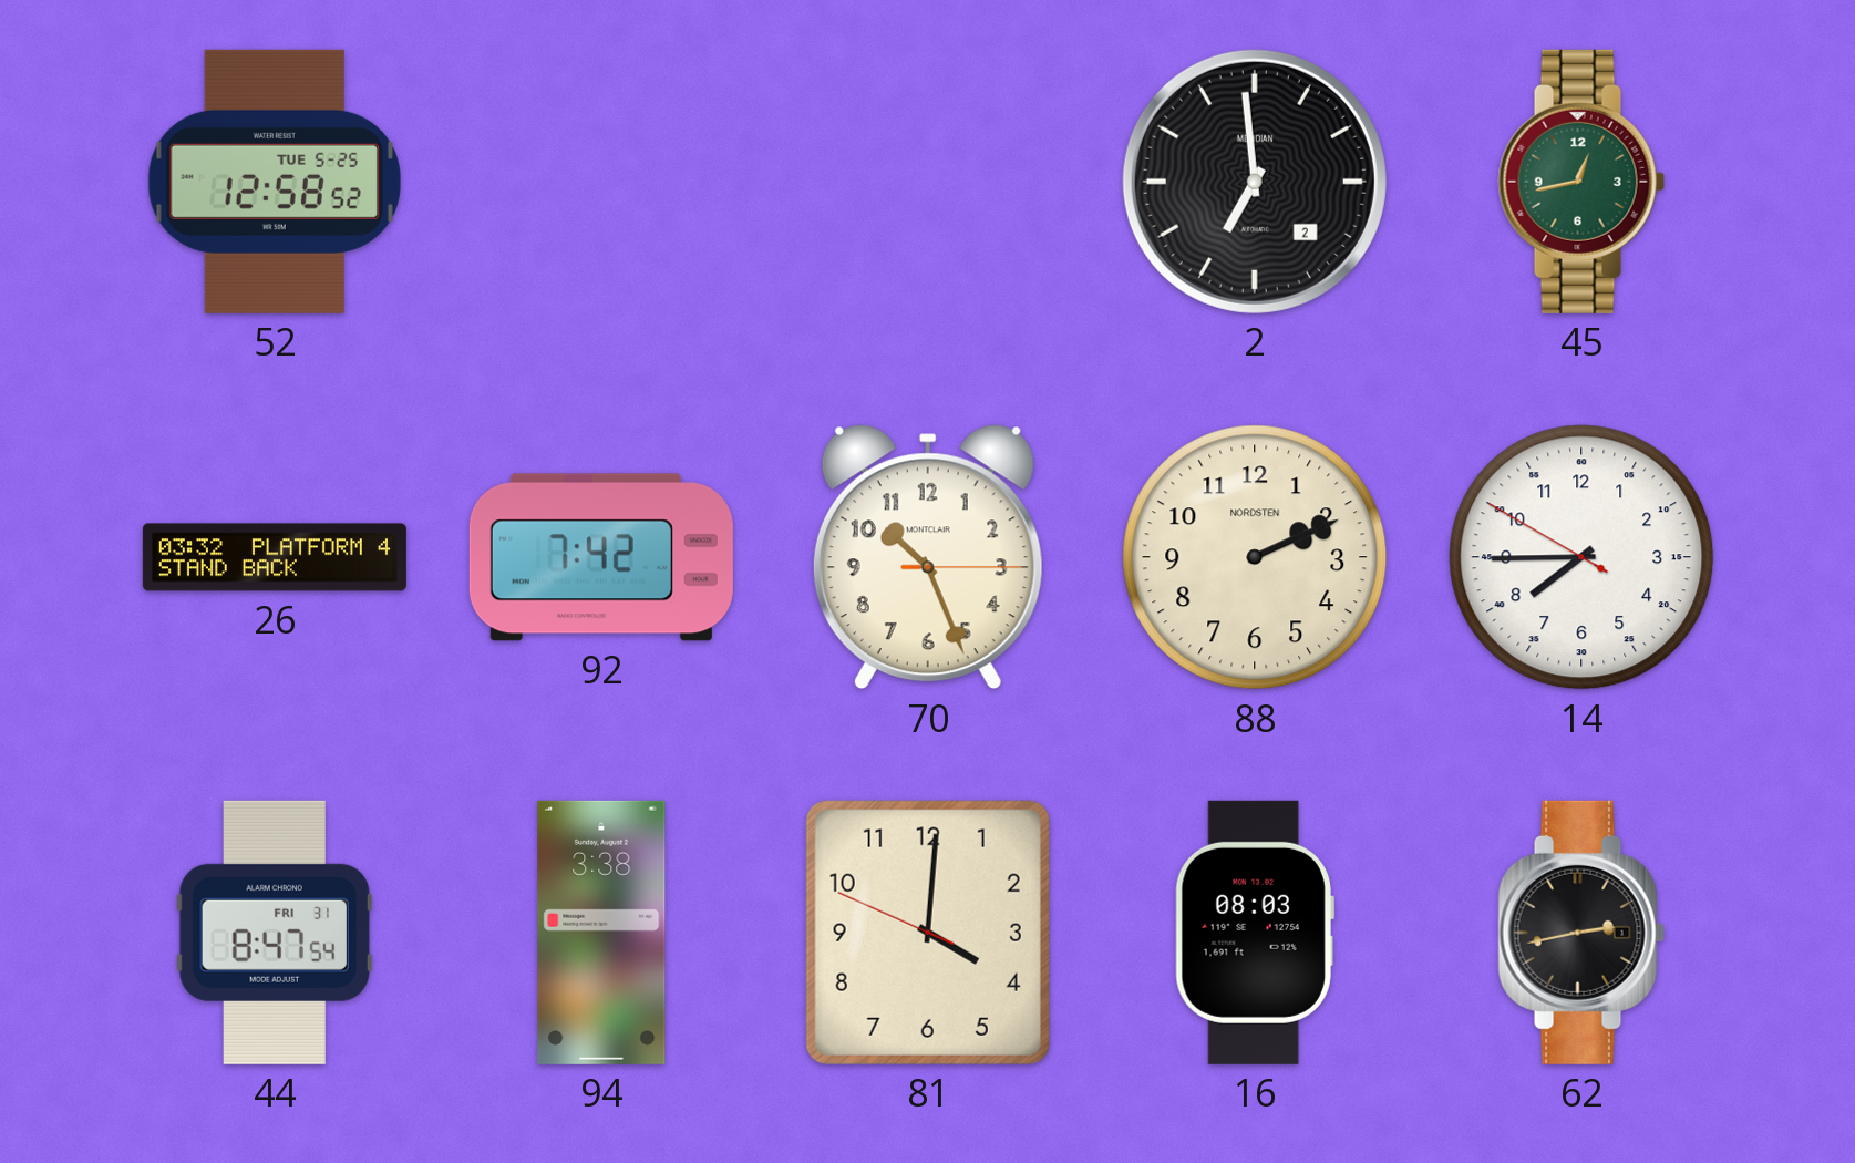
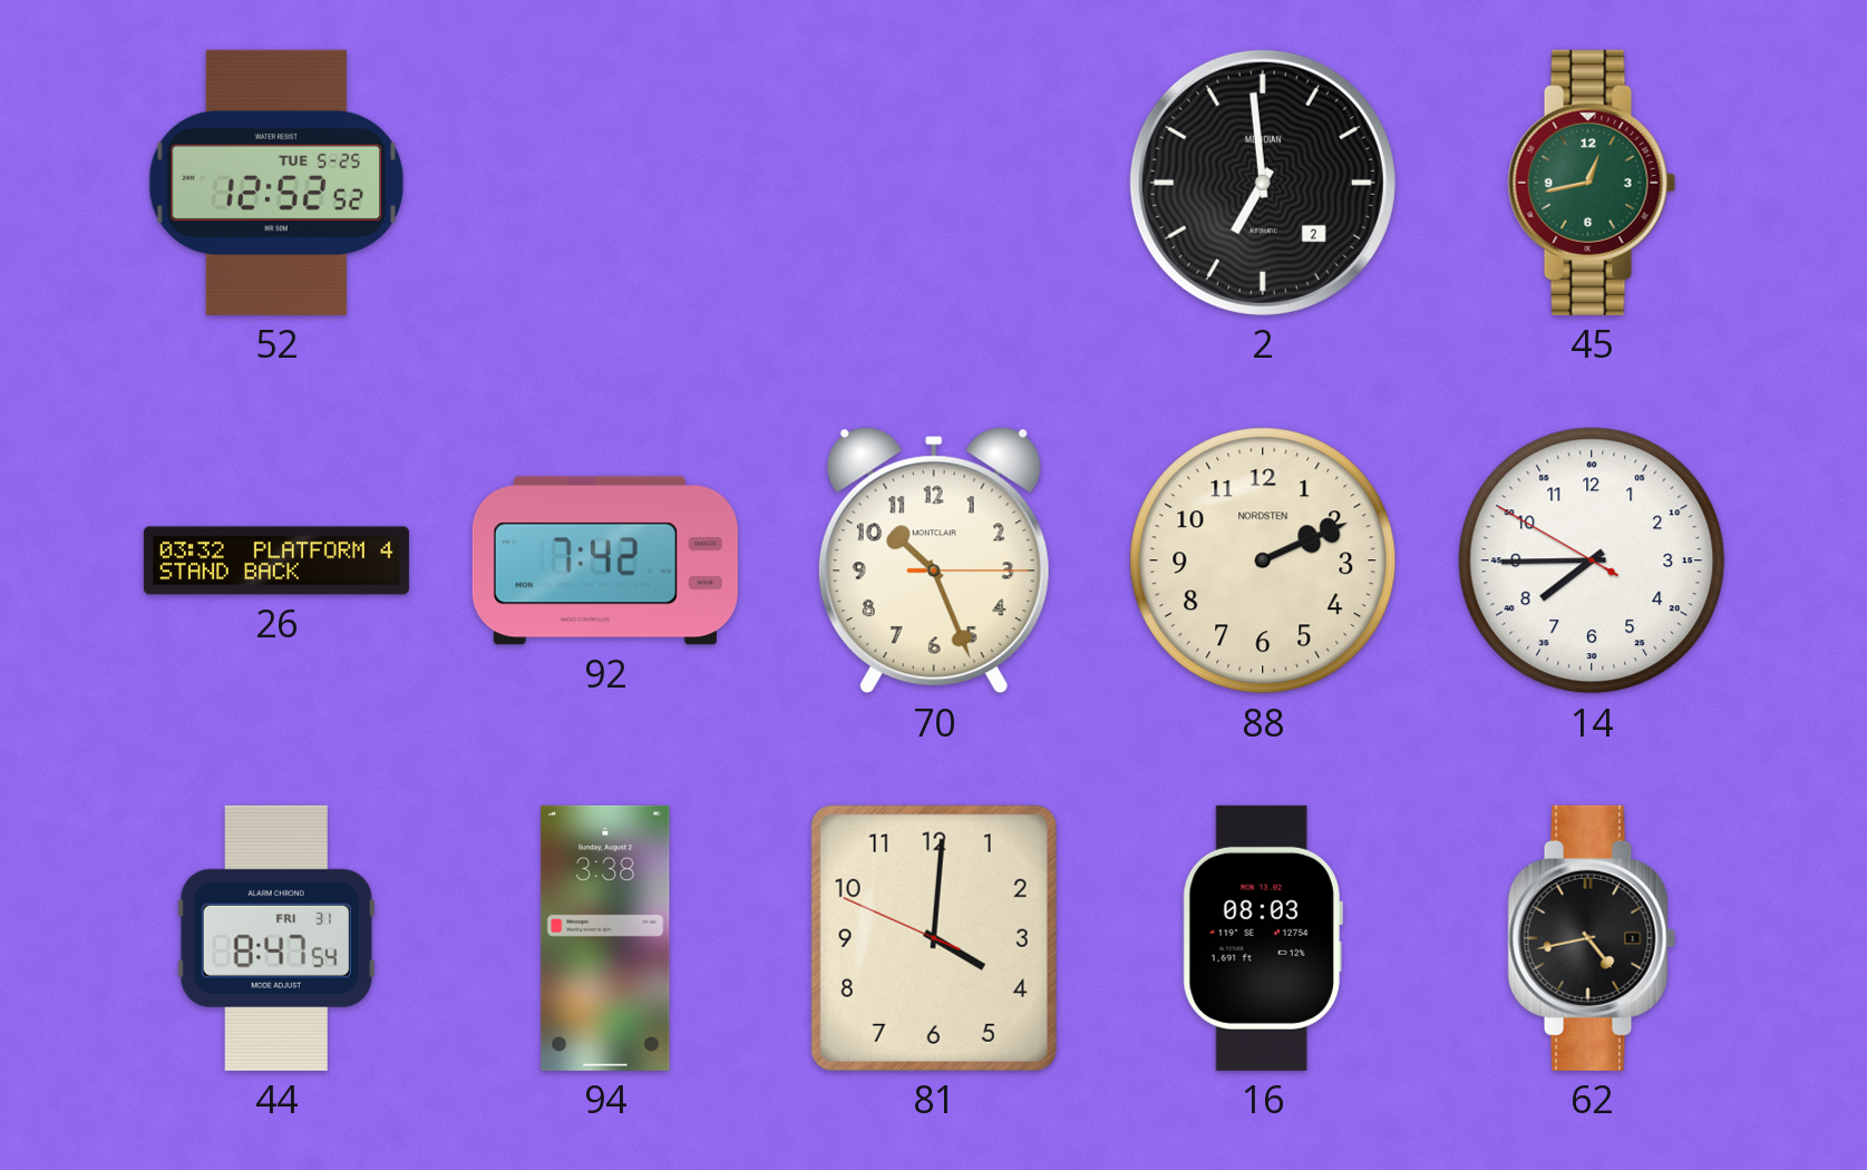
52: 12:58 -> 12:52
62: 2:43 -> 4:43
